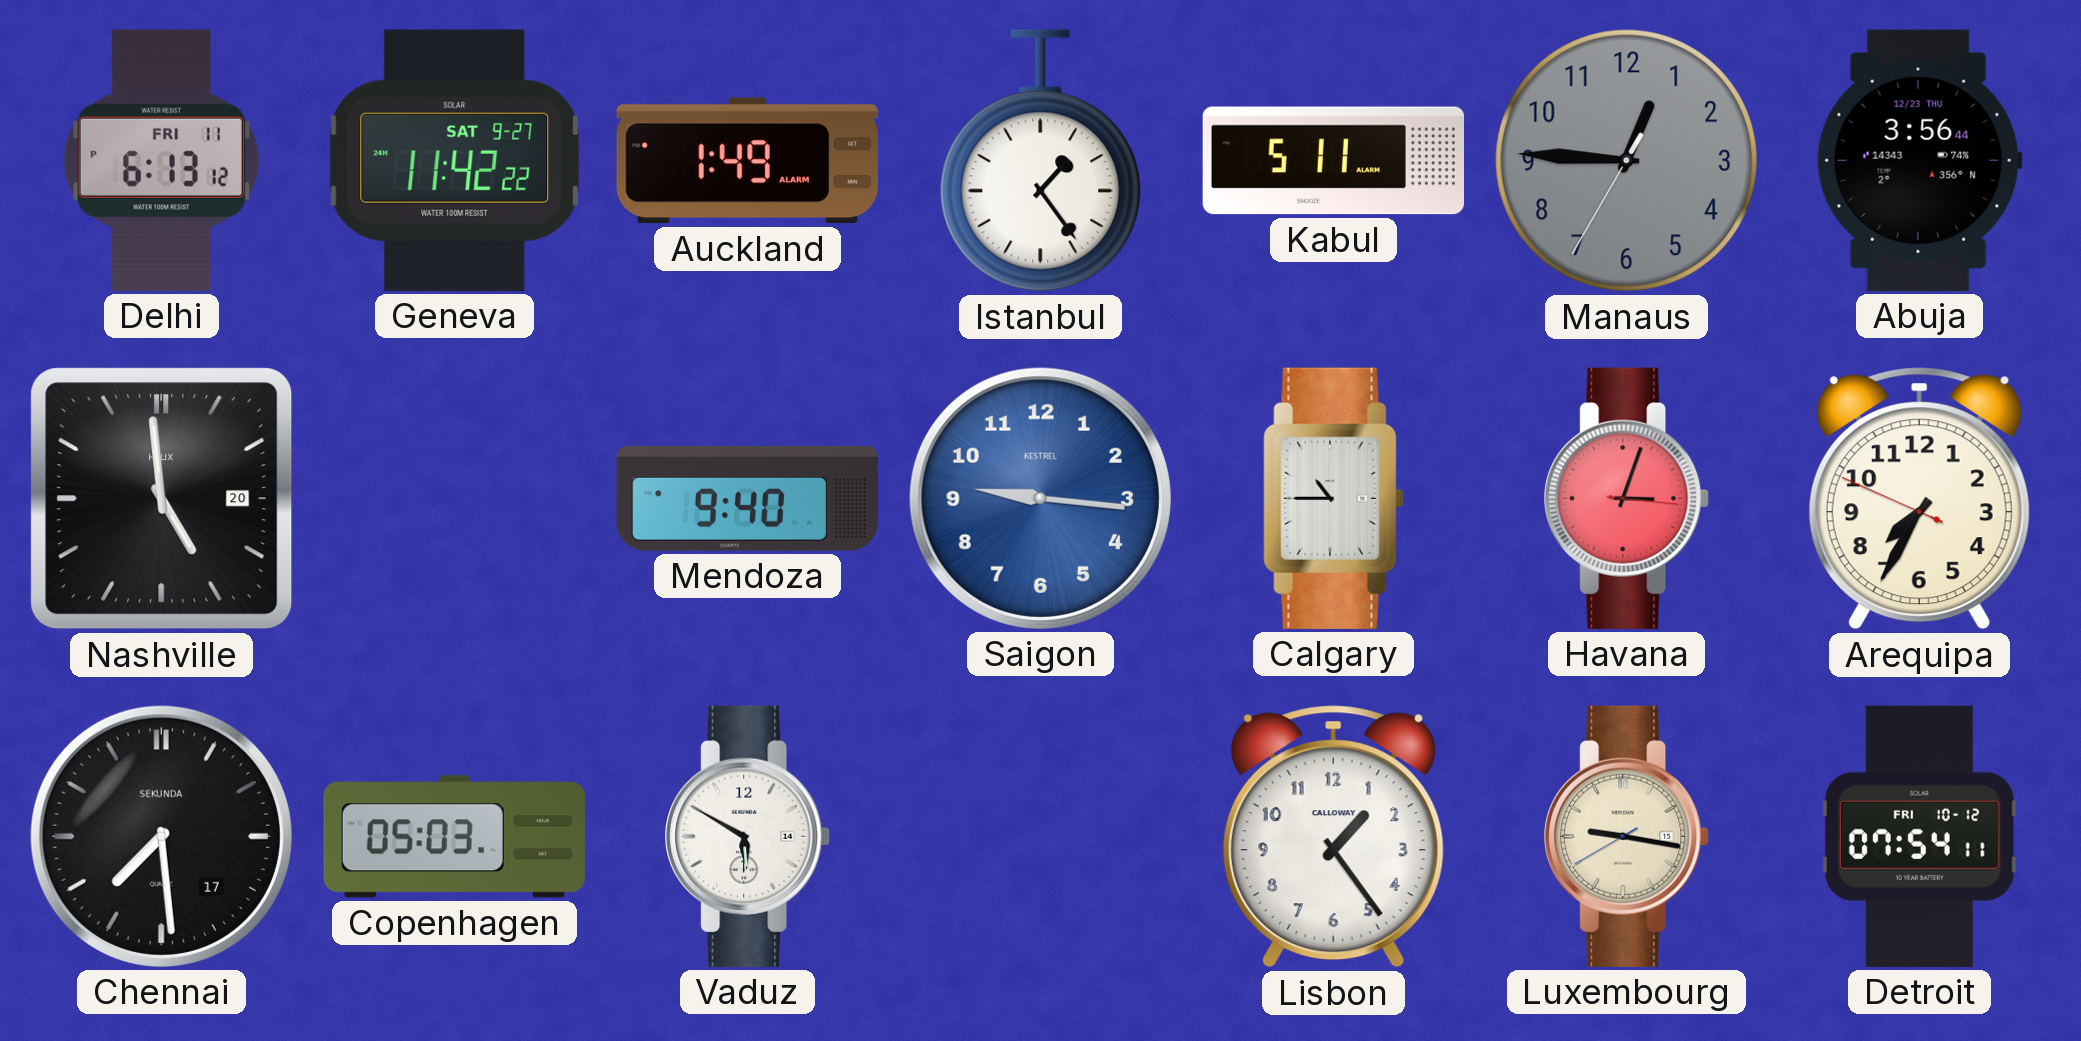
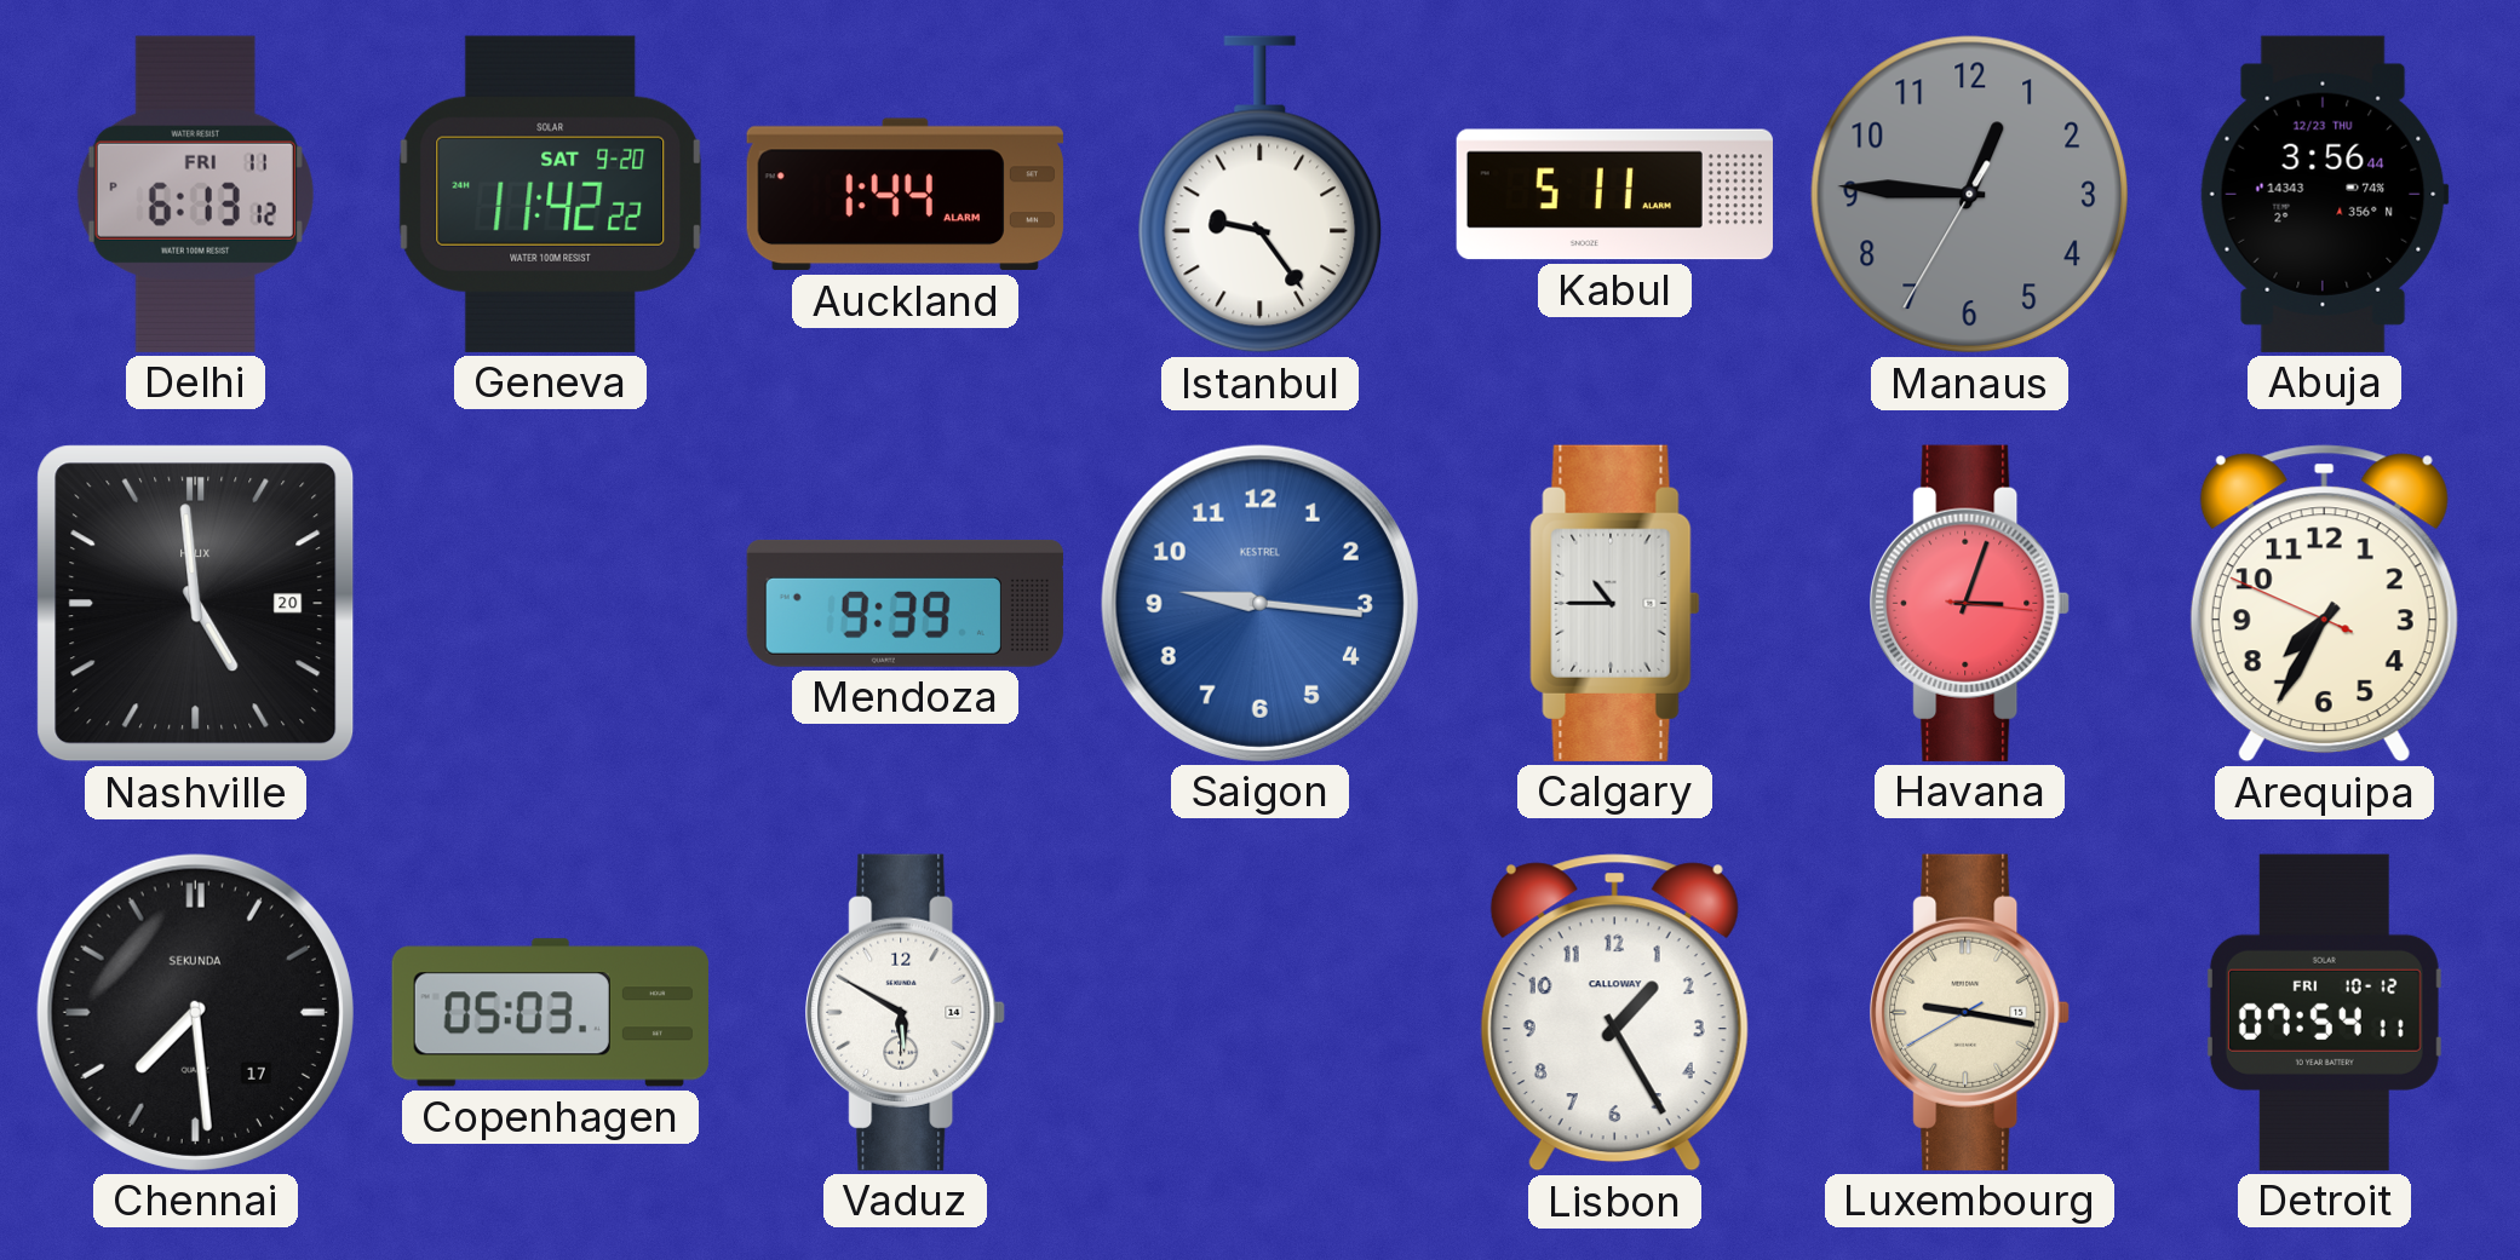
Geneva date: SAT 9-27 -> SAT 9-20
Auckland: 1:49 -> 1:44
Istanbul: 1:24 -> 9:24
Mendoza: 9:40 -> 9:39
Lisbon: 1:24 -> 1:25
